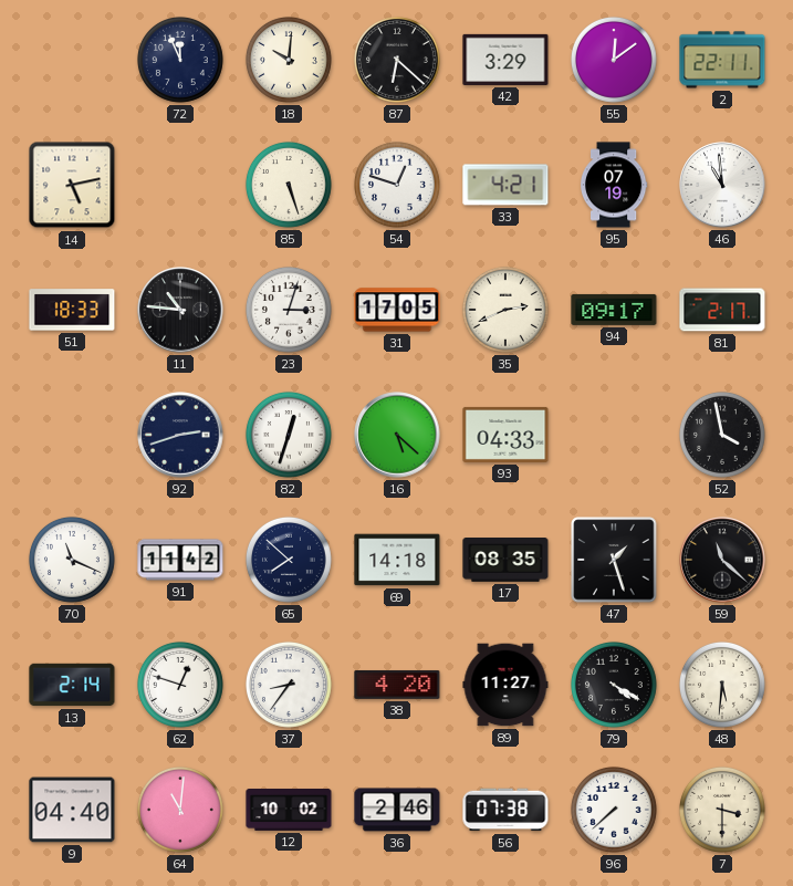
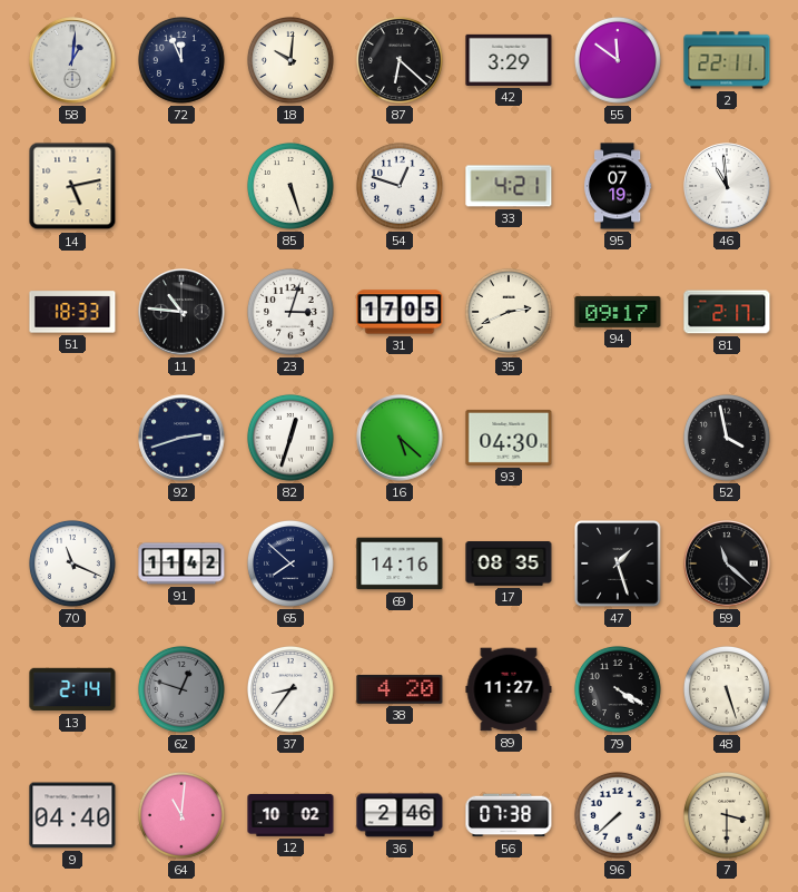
58: none -> 1:01
55: 12:09 -> 11:51
93: 04:33 -> 04:30
69: 14:18 -> 14:16
62 dial: white -> grey
48: 5:31 -> 5:27
